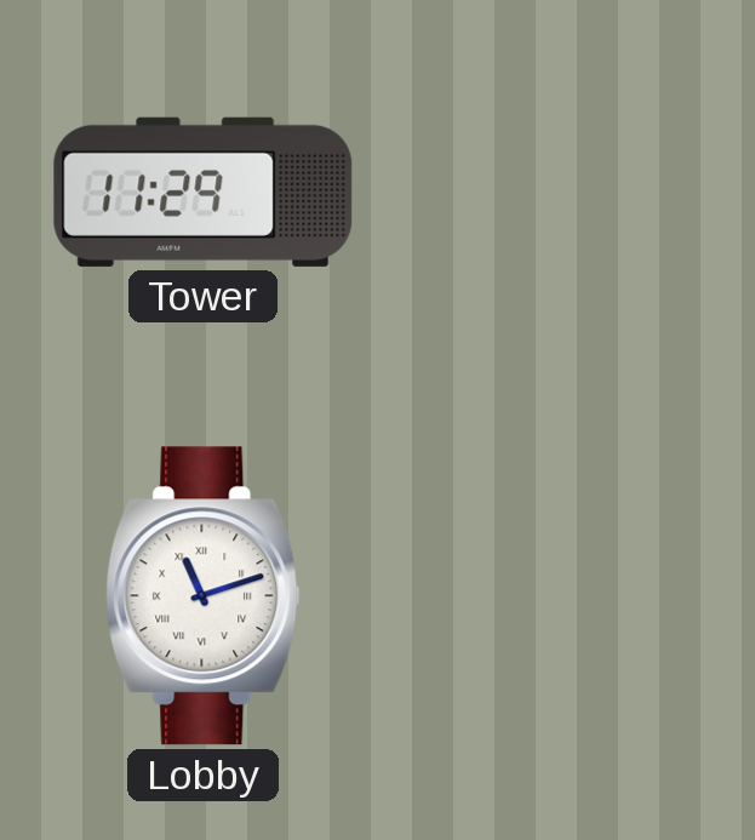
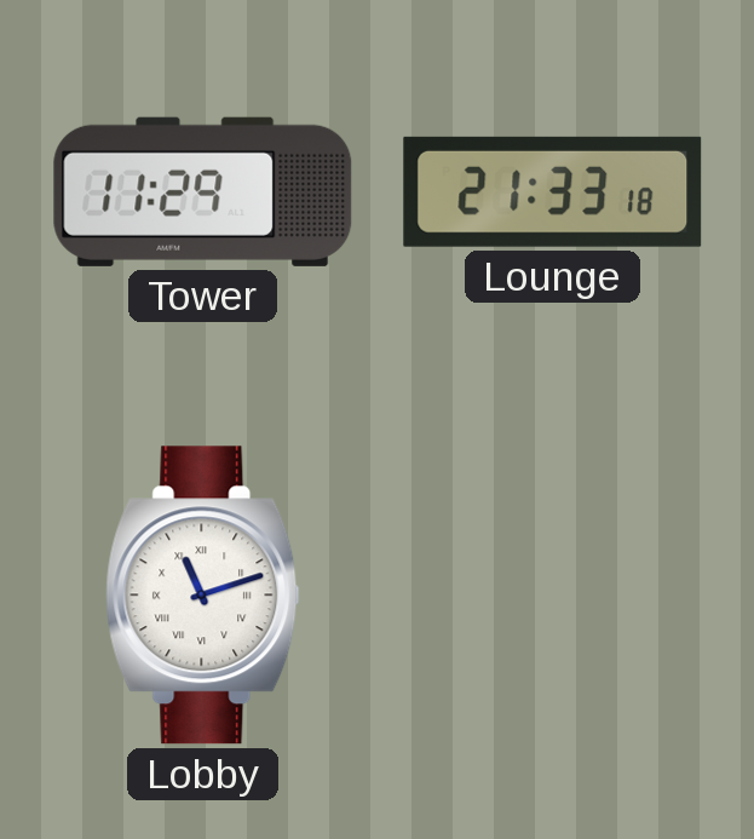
Lounge: none -> 21:33
